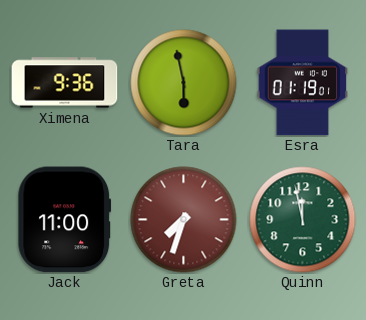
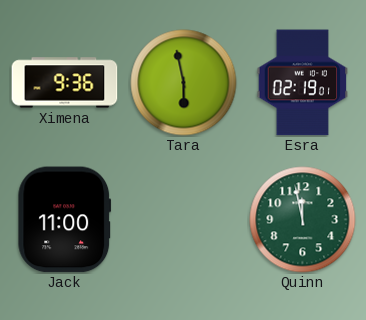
Esra: 01:19 -> 02:19
Greta: 7:33 -> none
